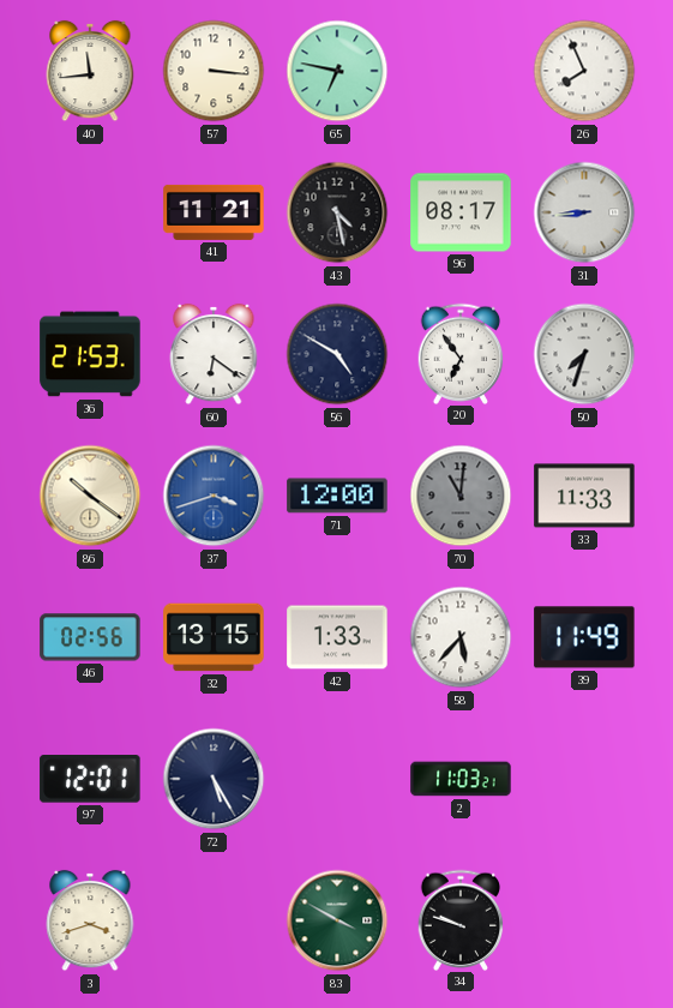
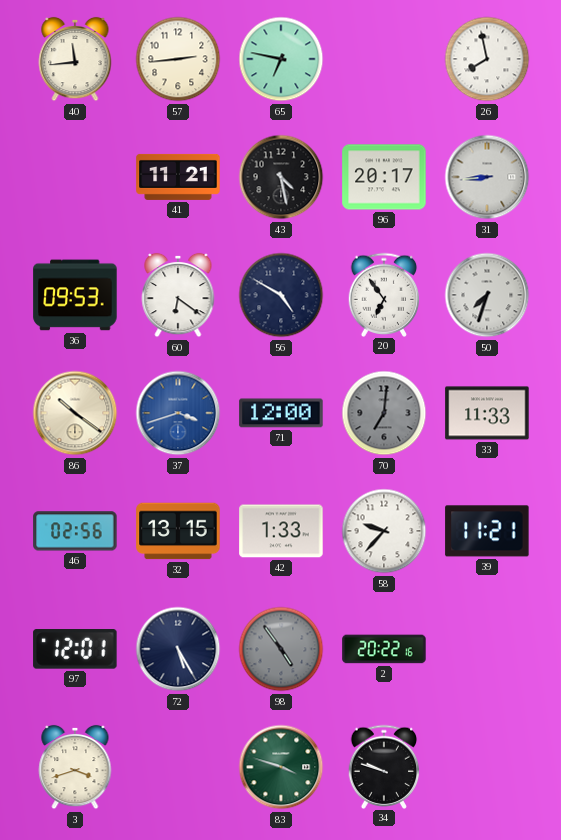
57: 3:16 -> 2:44
26: 7:56 -> 7:58
96: 08:17 -> 20:17
36: 21:53 -> 09:53
70: 11:01 -> 7:01
58: 5:37 -> 9:37
39: 11:49 -> 11:21
98: none -> 4:54
2: 11:03 -> 20:22
83: 3:50 -> 3:48
